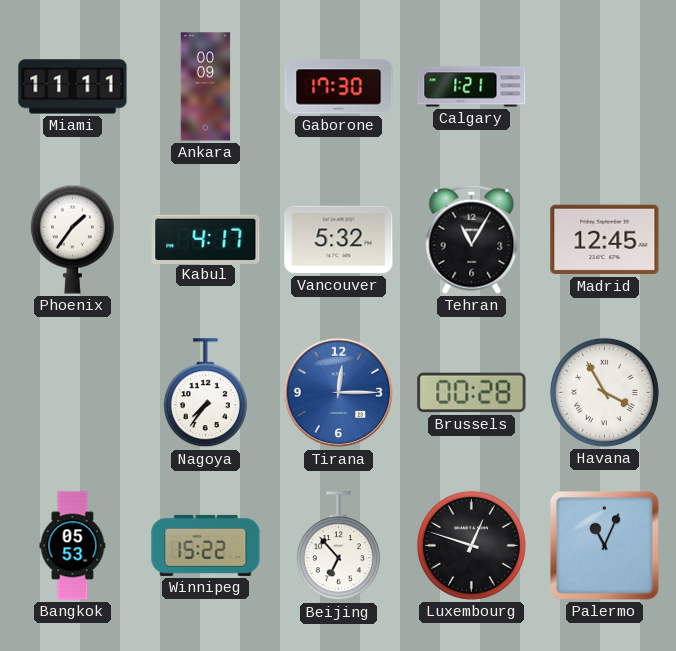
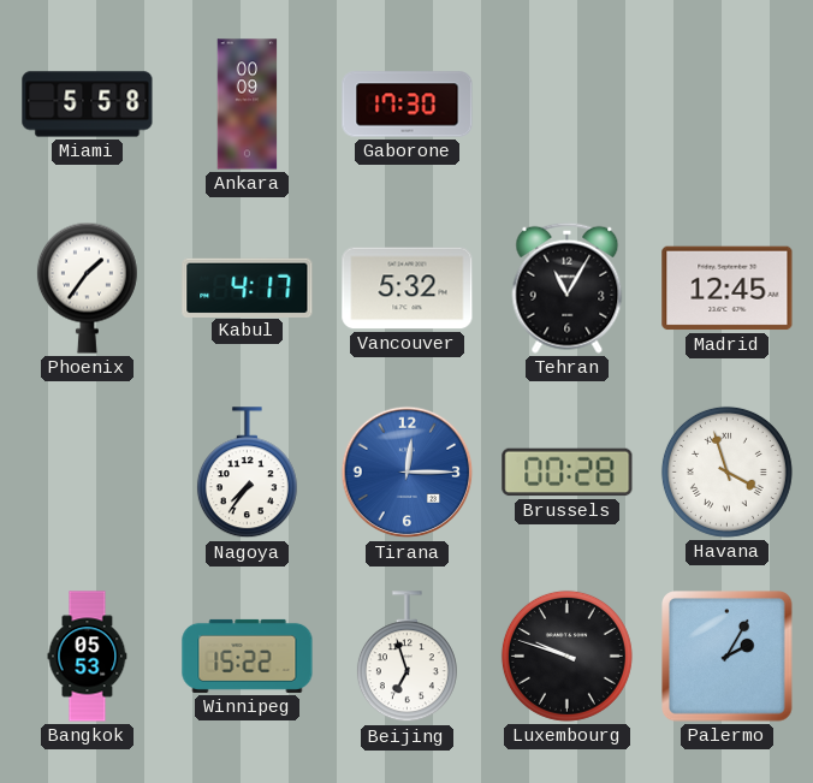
Miami: 11:11 -> 5:58
Calgary: 1:21 -> none
Havana: 3:55 -> 3:57
Beijing: 6:53 -> 6:57
Luxembourg: 12:48 -> 9:48
Palermo: 11:04 -> 2:05
